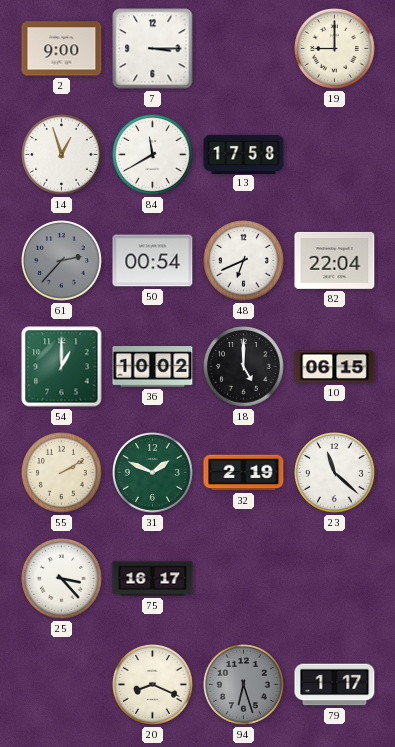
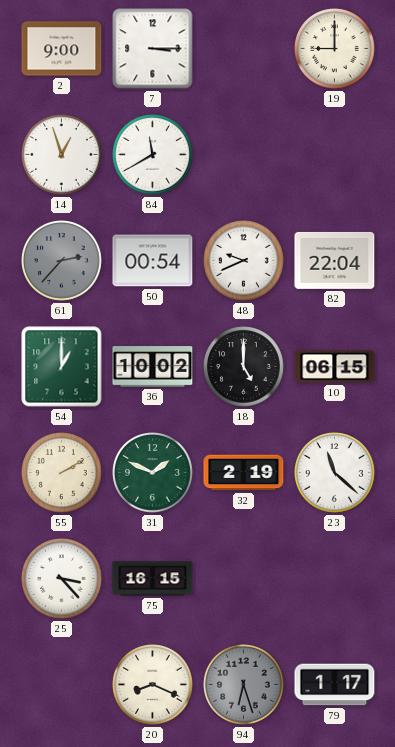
13: 17:58 -> none
48: 6:41 -> 9:41
75: 16:17 -> 16:15
